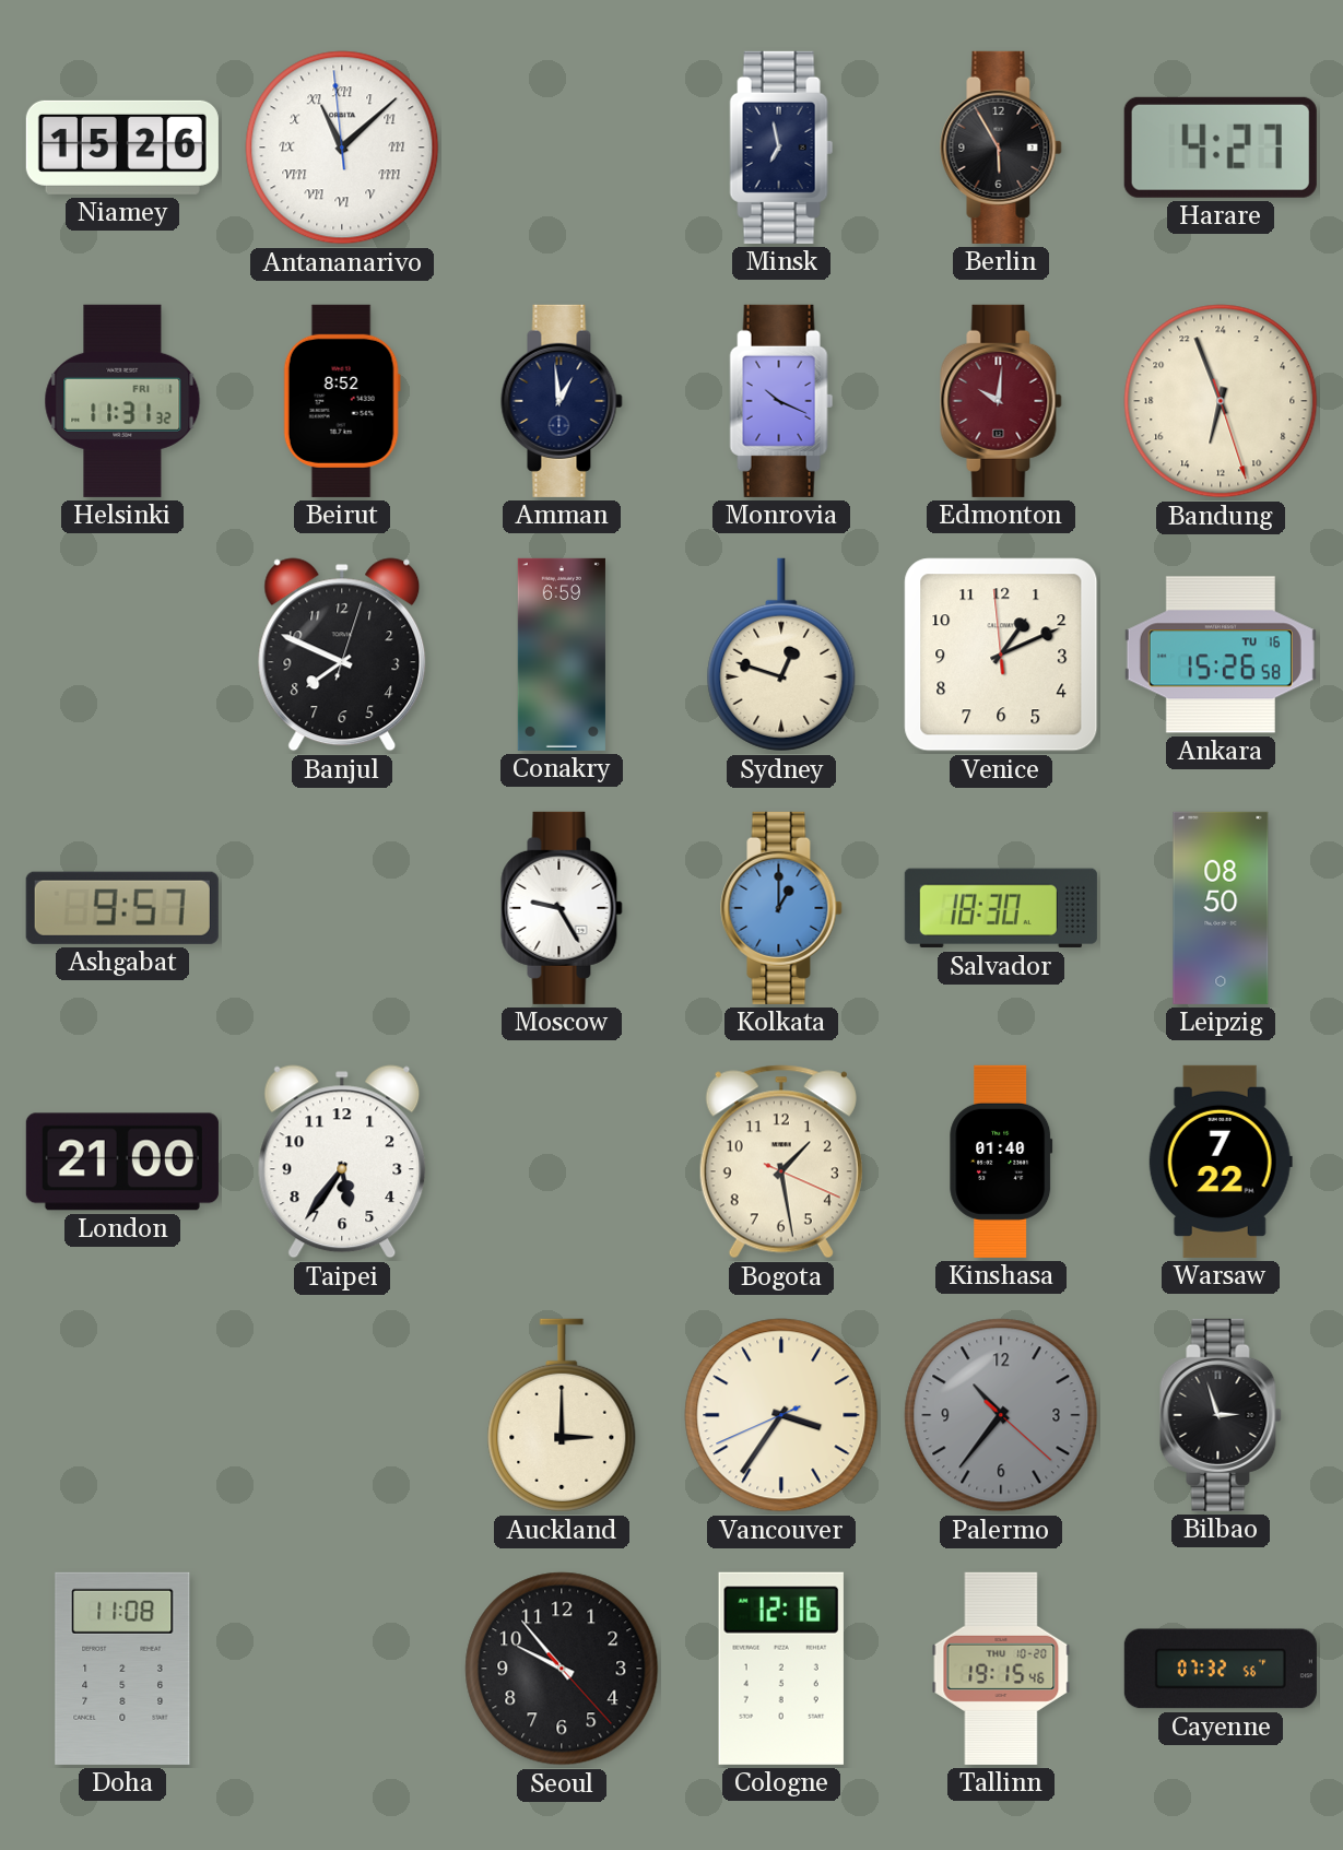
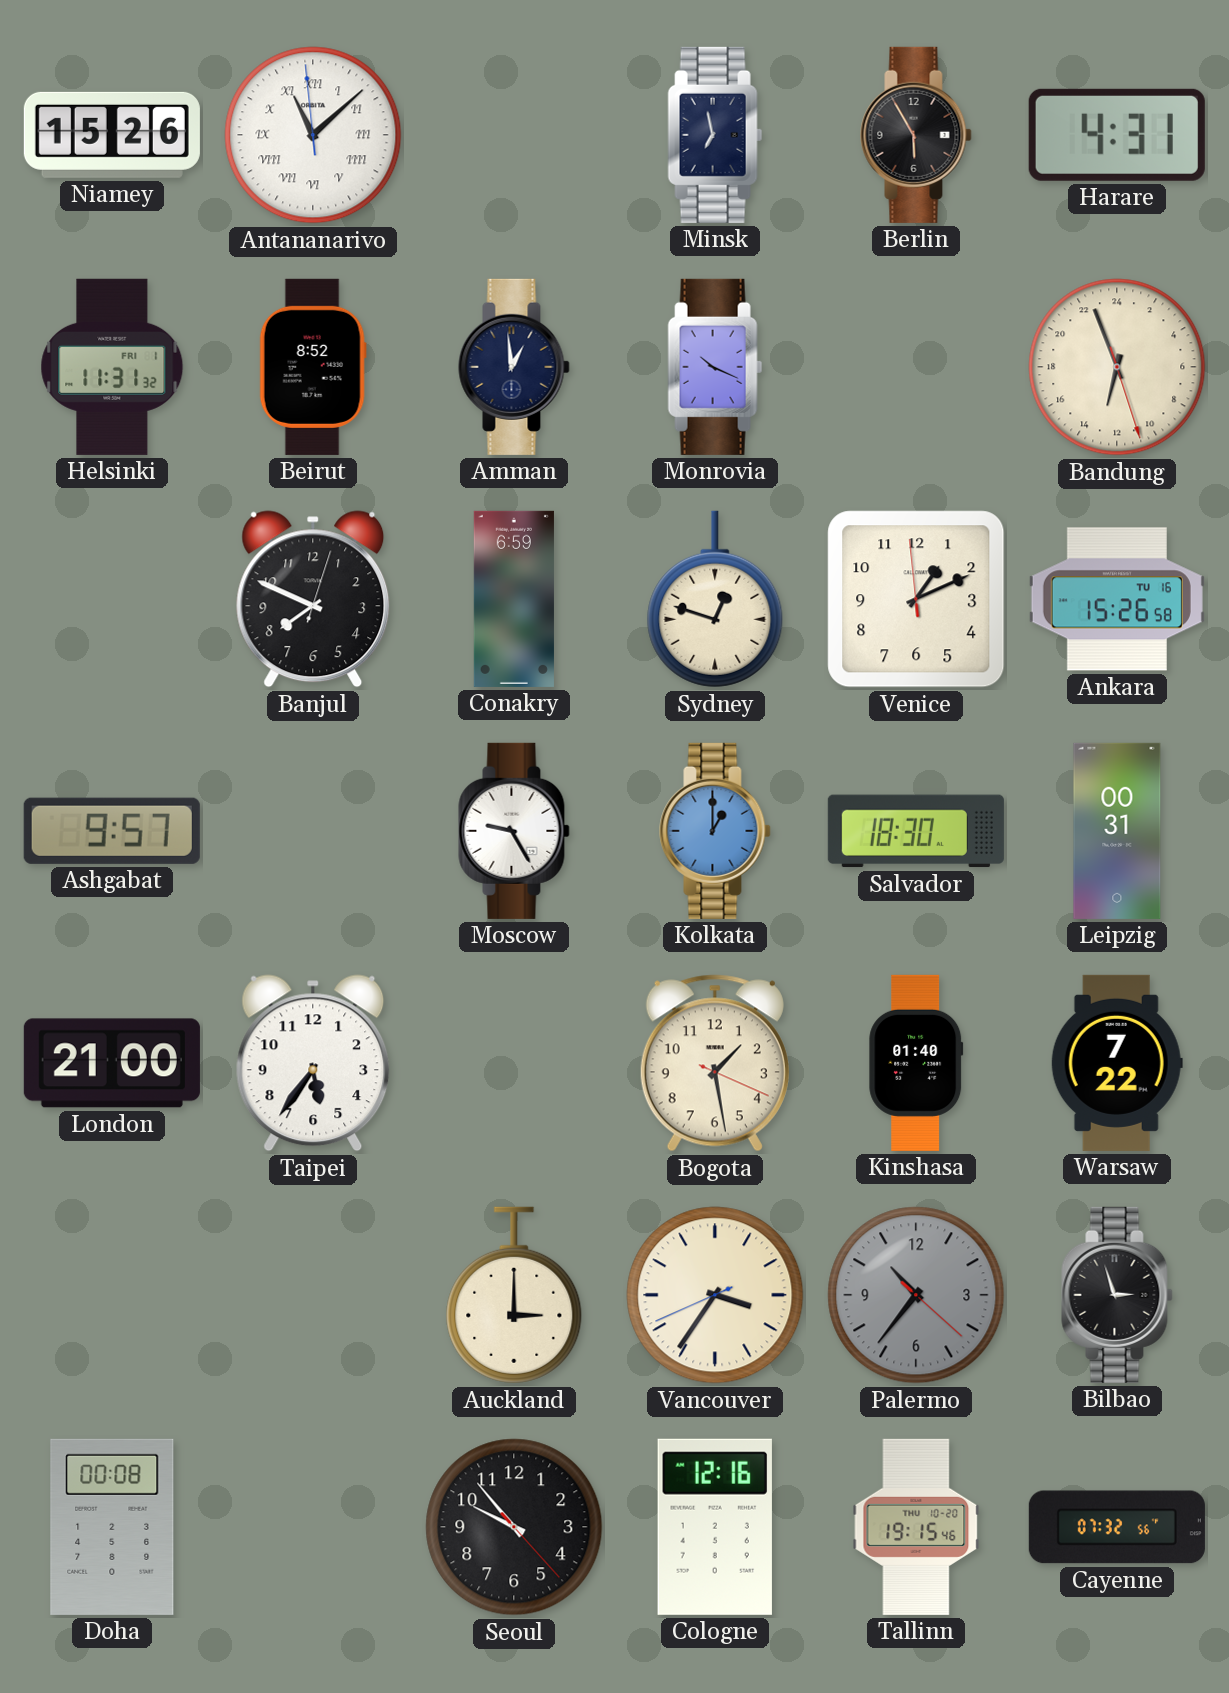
Harare: 4:27 -> 4:31
Edmonton: 10:01 -> none
Leipzig: 08:50 -> 00:31
Doha: 11:08 -> 00:08
